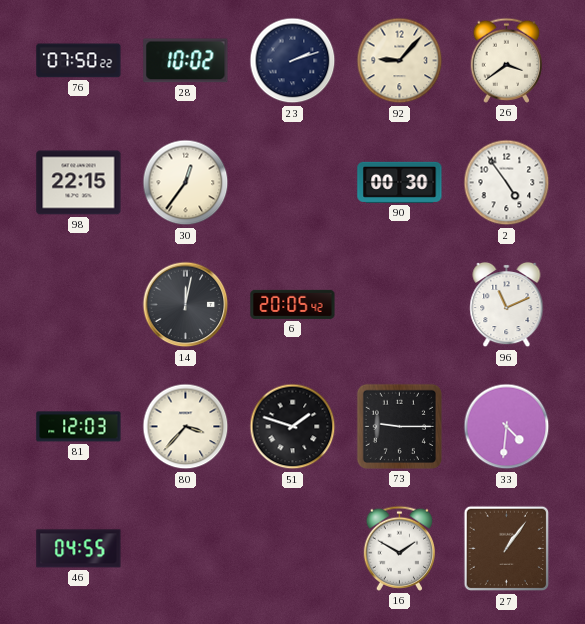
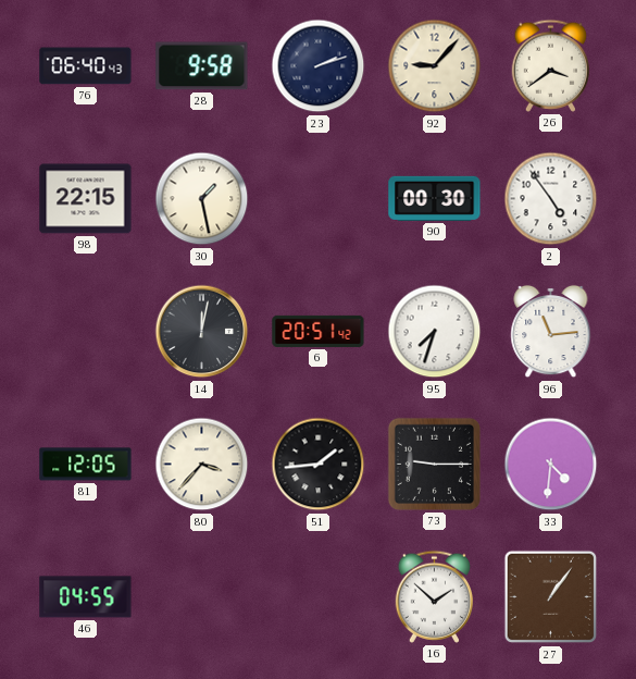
76: 07:50 -> 06:40
28: 10:02 -> 9:58
30: 12:36 -> 1:28
6: 20:05 -> 20:51
95: none -> 7:33
96: 11:11 -> 11:14
81: 12:03 -> 12:05
51: 1:48 -> 1:44
16: 1:50 -> 1:52
